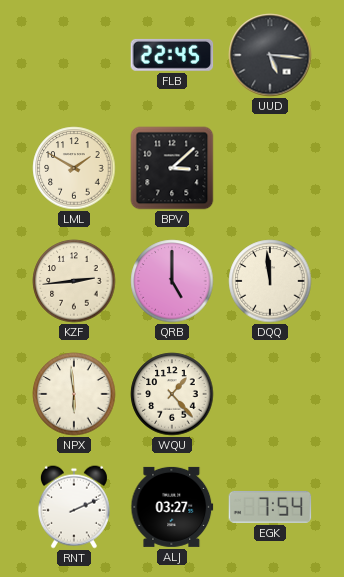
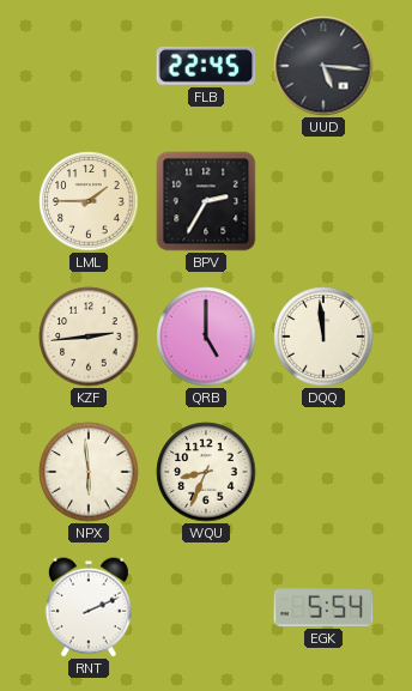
LML: 1:50 -> 1:45
BPV: 3:08 -> 2:35
WQU: 1:23 -> 8:34
ALJ: 03:27 -> none
EGK: 7:54 -> 5:54
